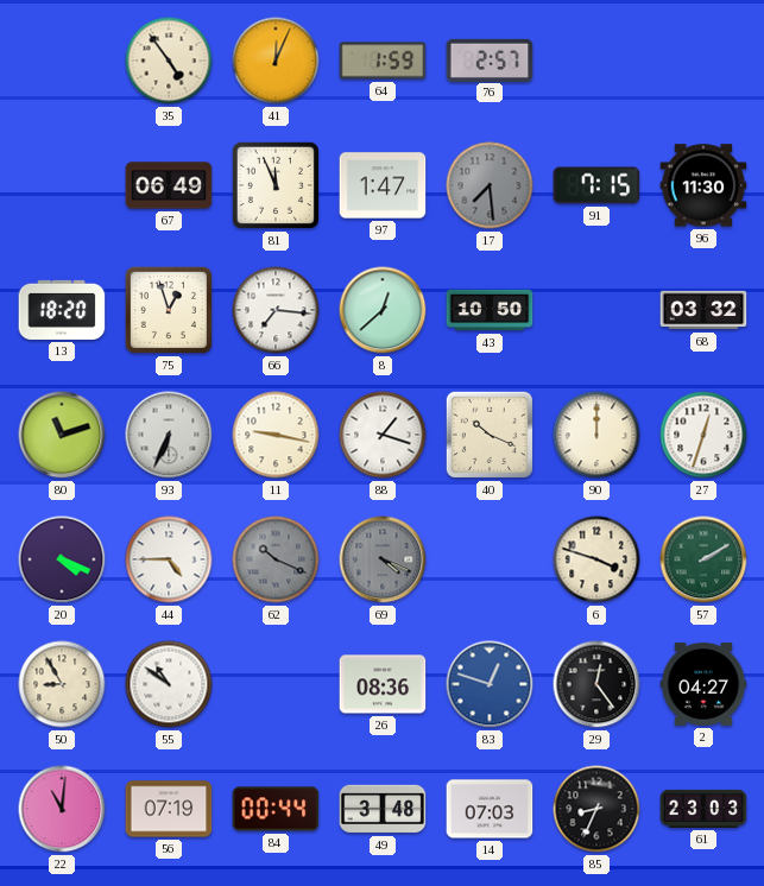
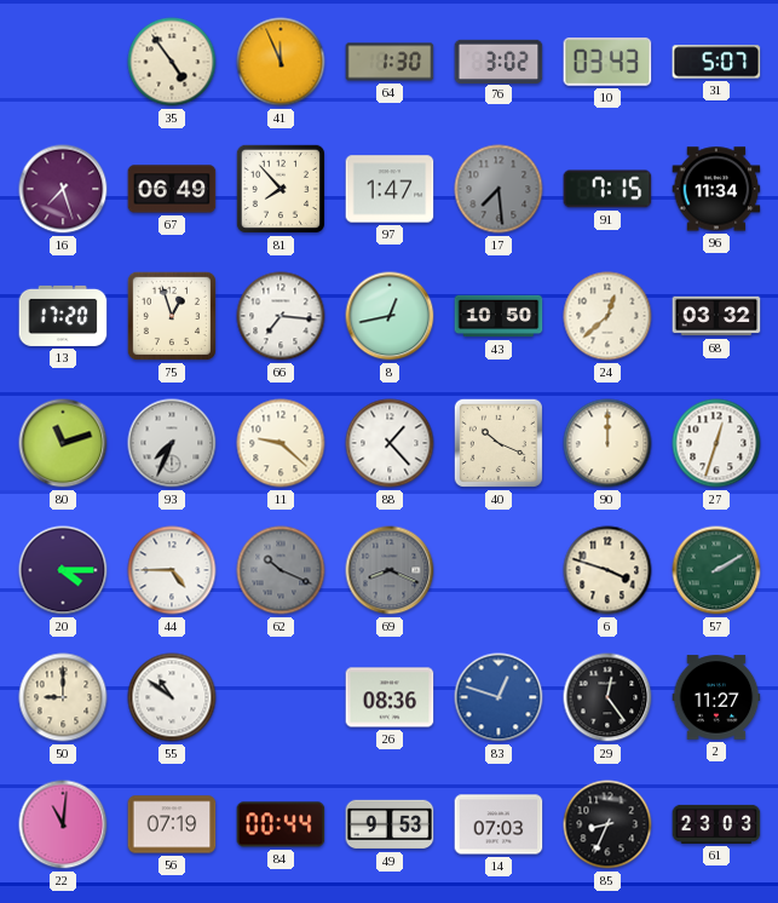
41: 12:04 -> 11:56
64: 1:59 -> 1:30
76: 2:57 -> 3:02
10: none -> 03:43
31: none -> 5:07
16: none -> 7:27
81: 11:56 -> 7:53
96: 11:30 -> 11:34
13: 18:20 -> 17:20
8: 12:38 -> 12:43
24: none -> 12:38
93: 6:34 -> 7:34
11: 9:17 -> 9:22
88: 1:18 -> 1:23
20: 4:19 -> 4:15
69: 4:19 -> 8:19
50: 8:55 -> 9:00
2: 04:27 -> 11:27
49: 3:48 -> 9:53
